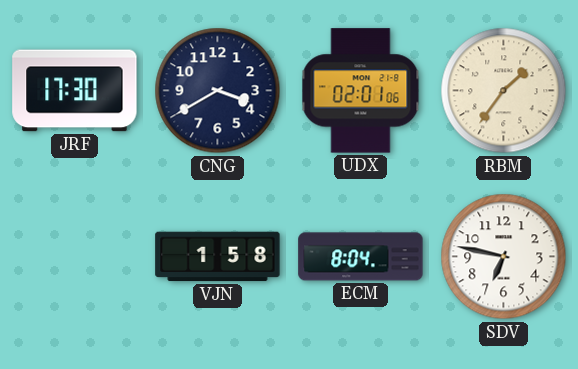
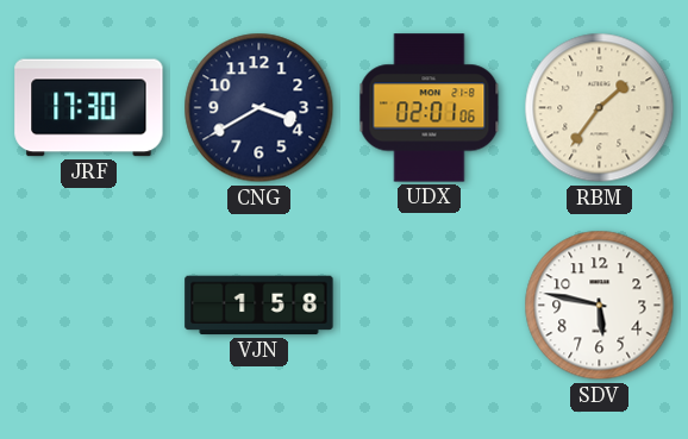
ECM: 8:04 -> none
SDV: 6:47 -> 5:47
